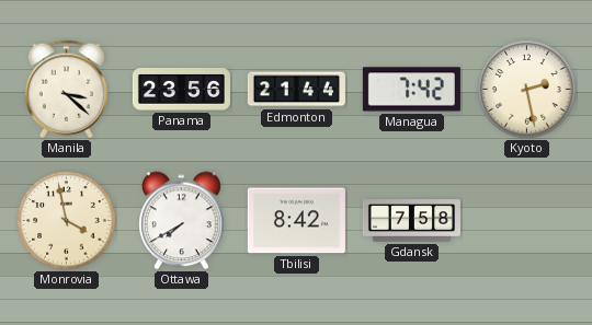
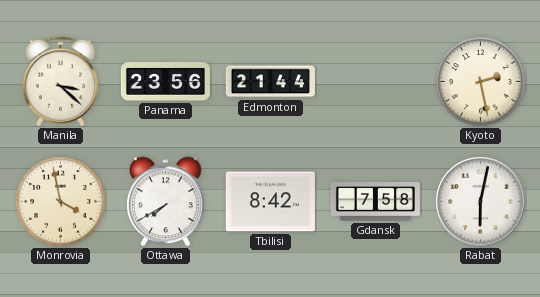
Managua: 7:42 -> none
Rabat: none -> 6:02
